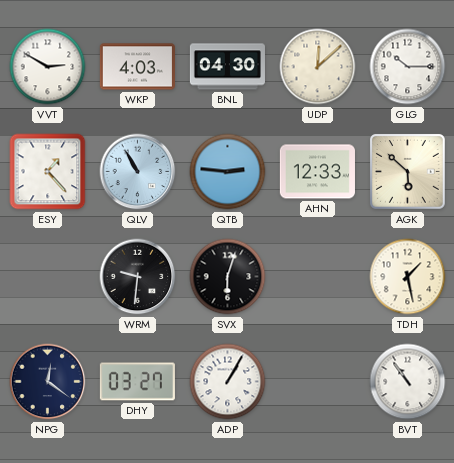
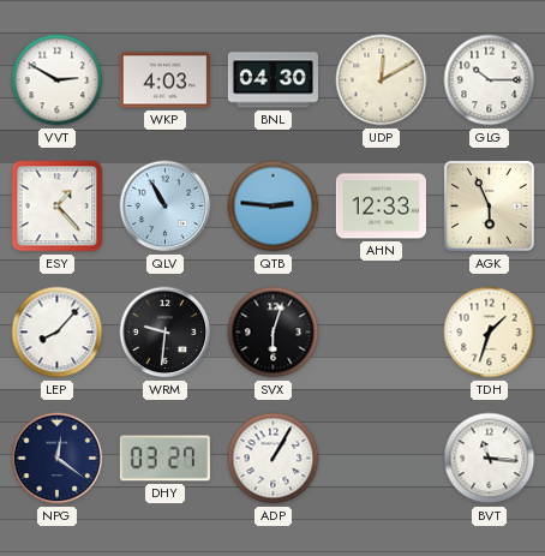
UDP: 12:08 -> 12:10
AGK: 5:52 -> 5:56
LEP: none -> 8:07
TDH: 1:28 -> 1:33
BVT: 10:54 -> 11:16
